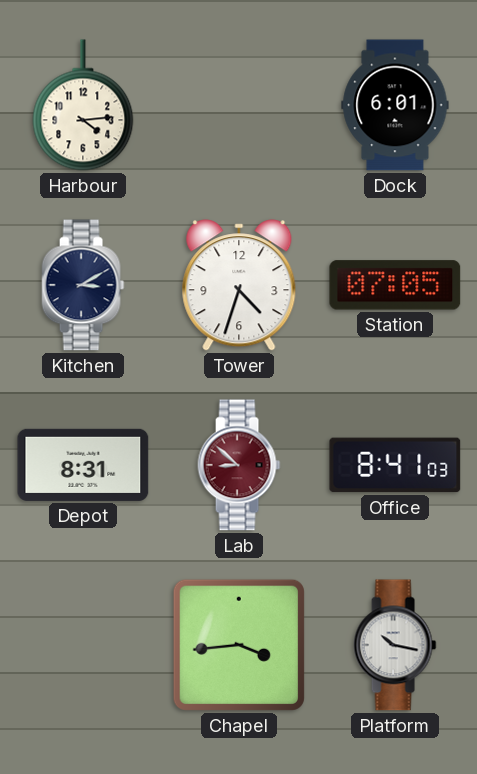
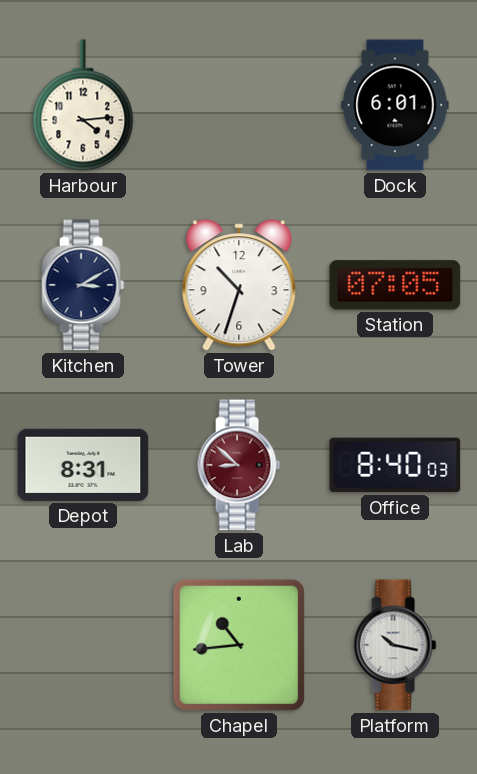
Tower: 4:33 -> 10:33
Office: 8:41 -> 8:40
Chapel: 3:44 -> 10:44
